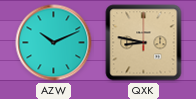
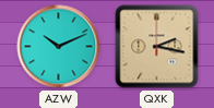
QXK: 8:47 -> 2:17
